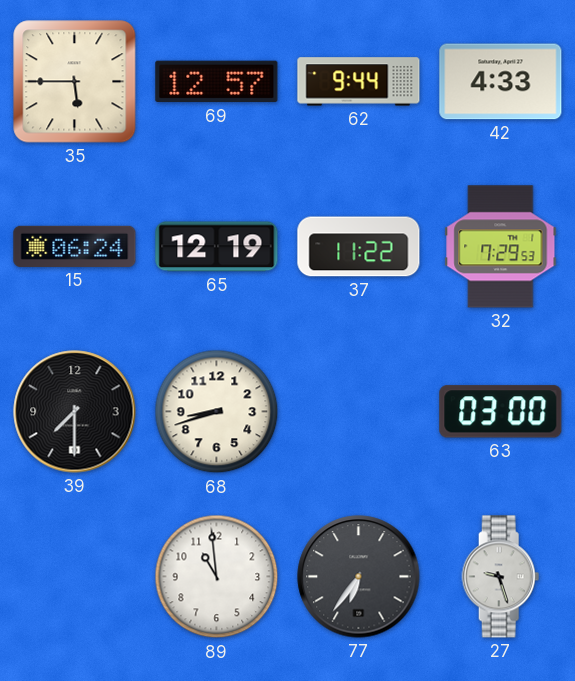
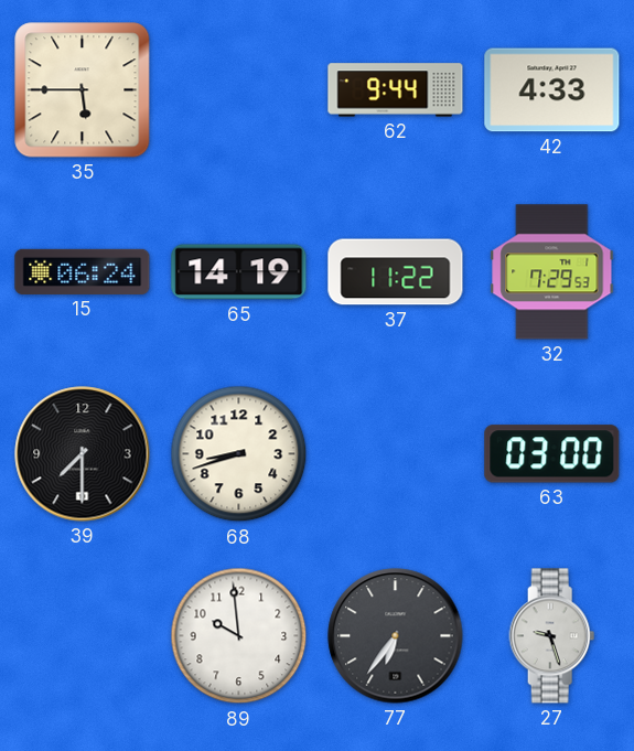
69: 12:57 -> none
65: 12:19 -> 14:19
89: 10:59 -> 9:59
